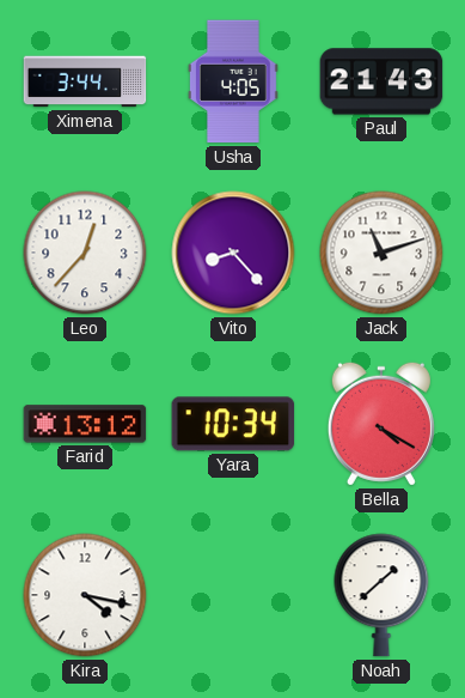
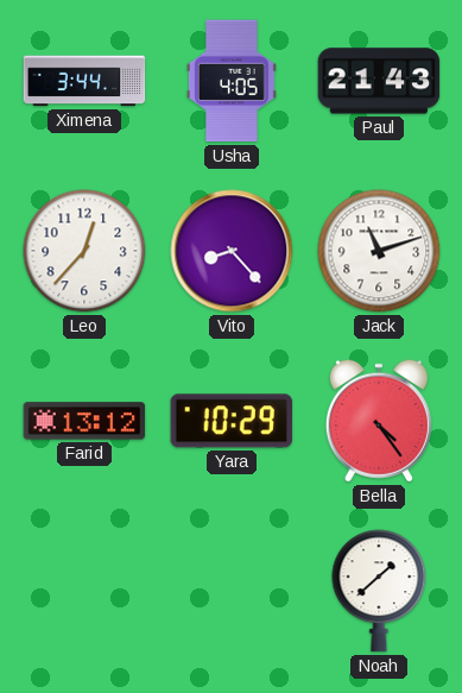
Yara: 10:34 -> 10:29
Bella: 4:20 -> 4:24
Kira: 4:17 -> none
